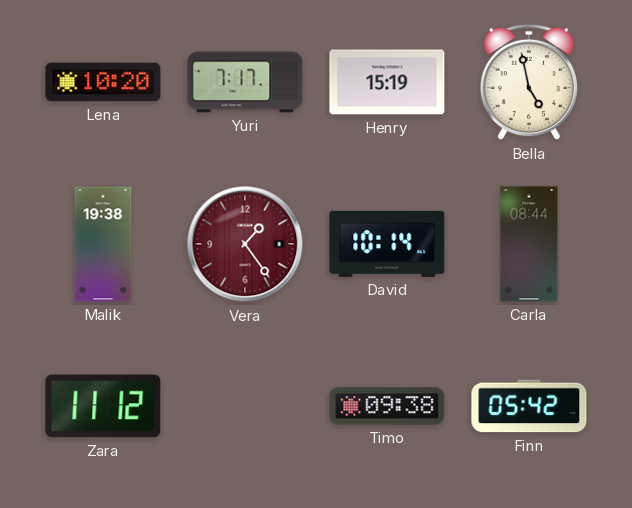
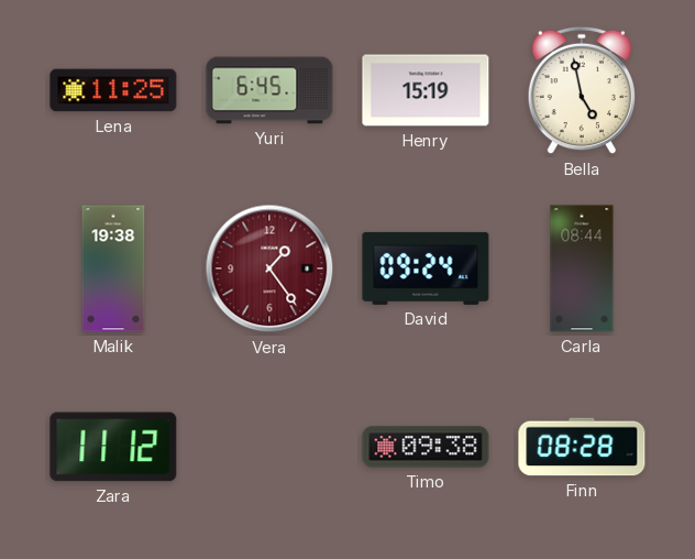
Lena: 10:20 -> 11:25
Yuri: 7:17 -> 6:45
David: 10:14 -> 09:24
Finn: 05:42 -> 08:28
